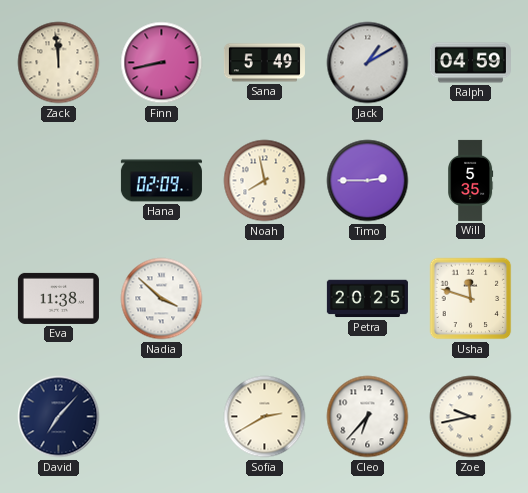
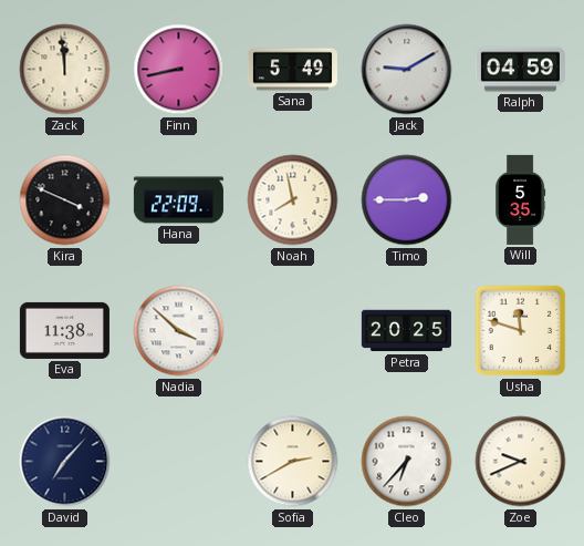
Jack: 1:10 -> 9:10
Kira: none -> 3:49
Hana: 02:09 -> 22:09
Zoe: 9:43 -> 9:41
